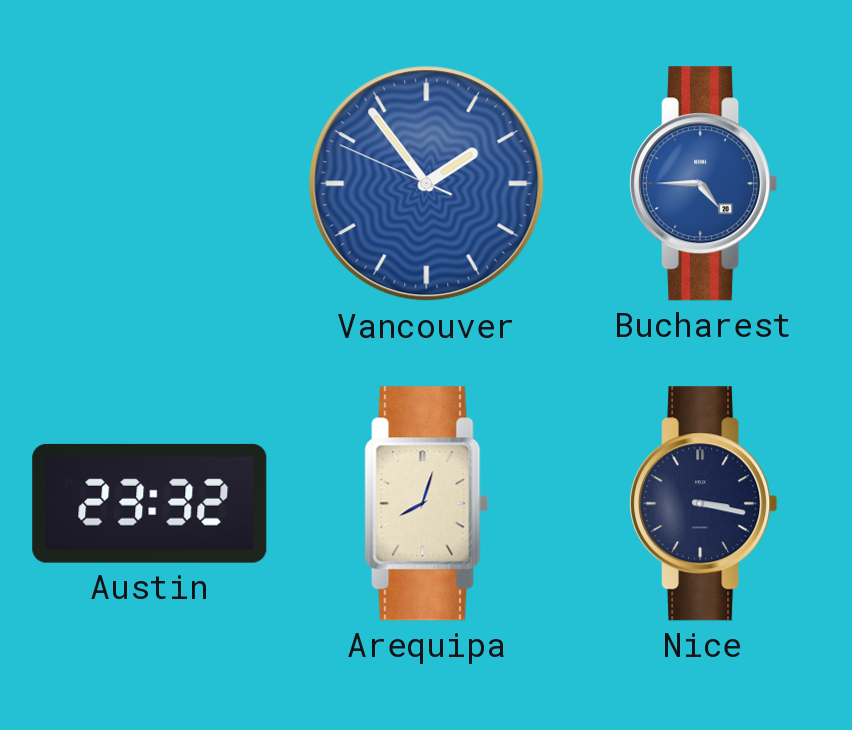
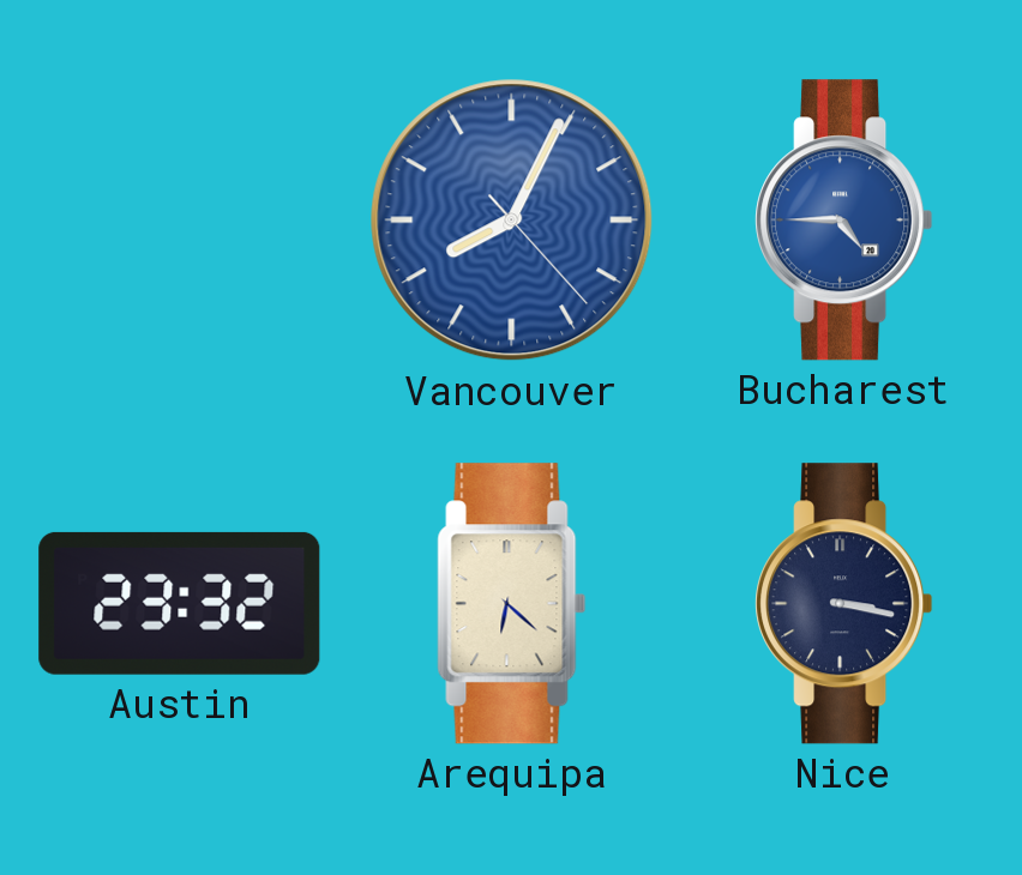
Vancouver: 1:53 -> 8:04
Arequipa: 8:03 -> 6:22
